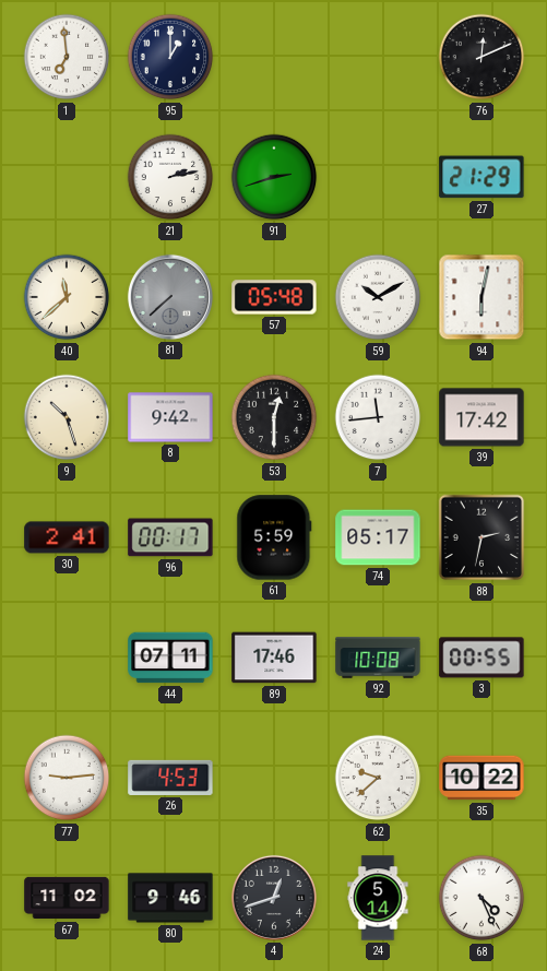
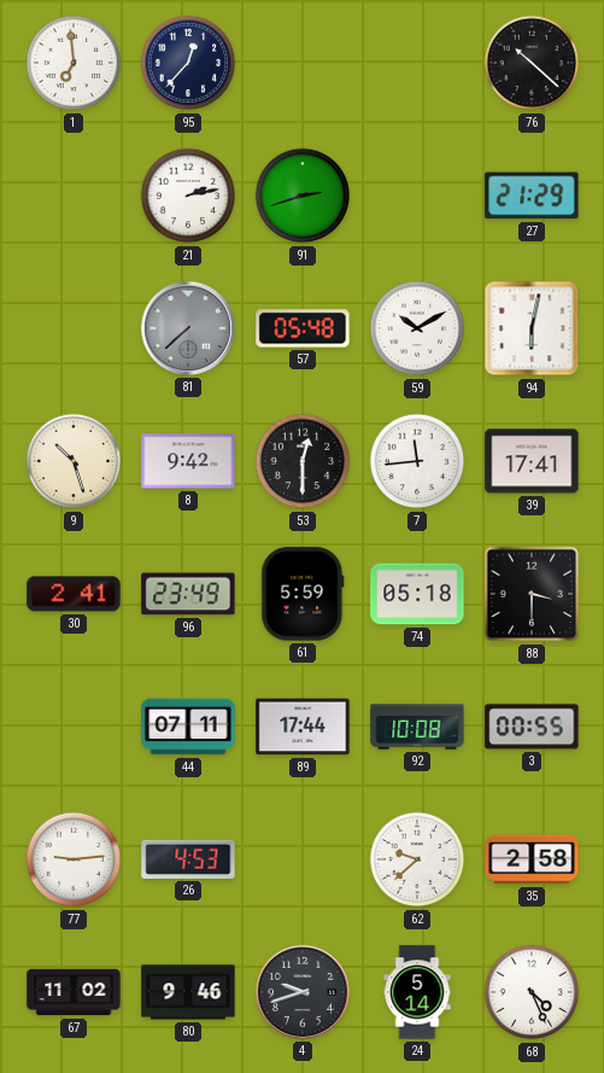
95: 1:00 -> 12:37
76: 12:11 -> 10:22
40: 11:38 -> none
39: 17:42 -> 17:41
96: 00:17 -> 23:49
74: 05:17 -> 05:18
88: 2:32 -> 3:30
89: 17:46 -> 17:44
35: 10:22 -> 2:58
4: 12:42 -> 9:42
